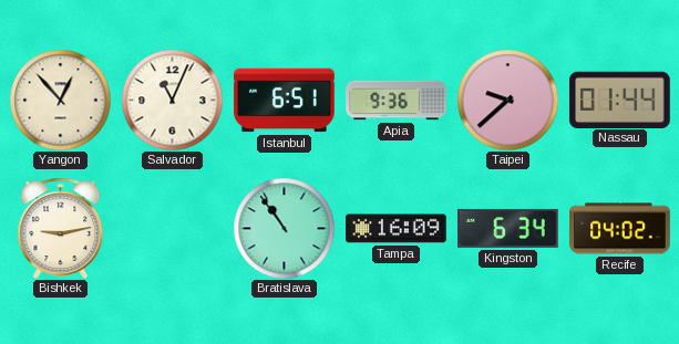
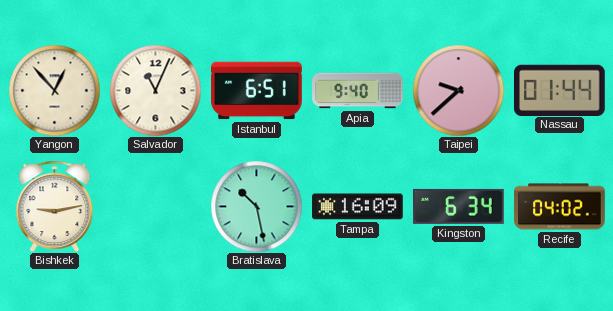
Apia: 9:36 -> 9:40
Bratislava: 10:54 -> 10:28
